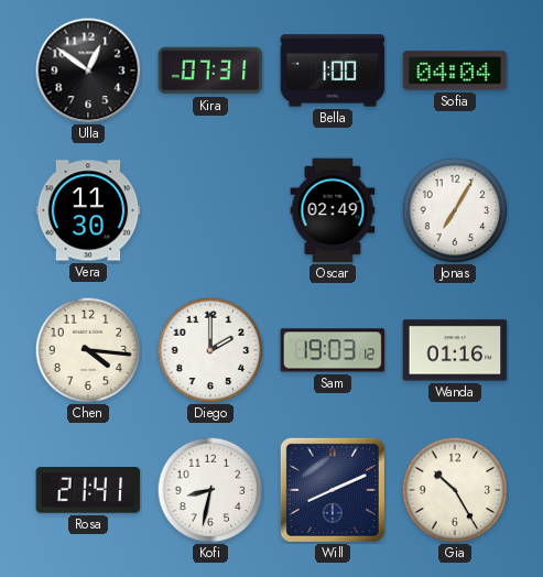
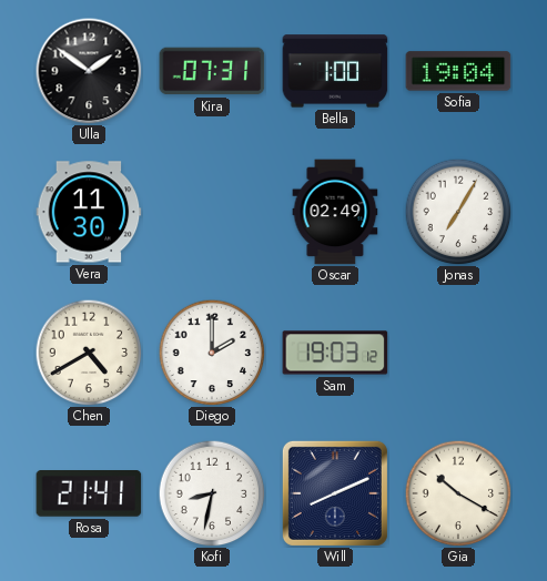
Ulla: 12:51 -> 1:51
Sofia: 04:04 -> 19:04
Chen: 4:16 -> 4:40
Wanda: 01:16 -> none
Gia: 10:25 -> 10:20
